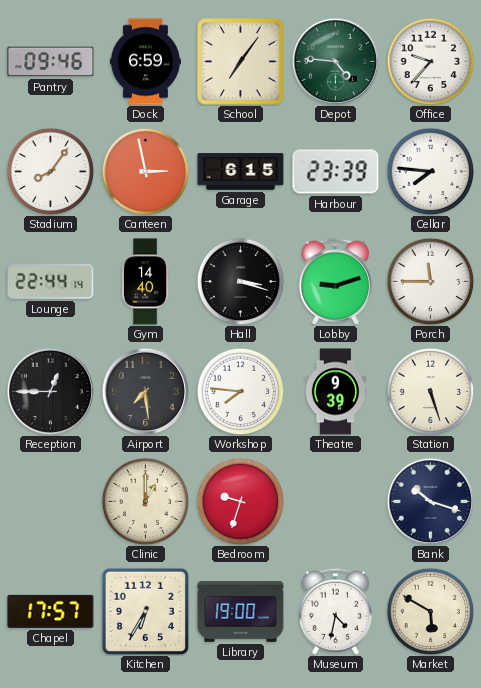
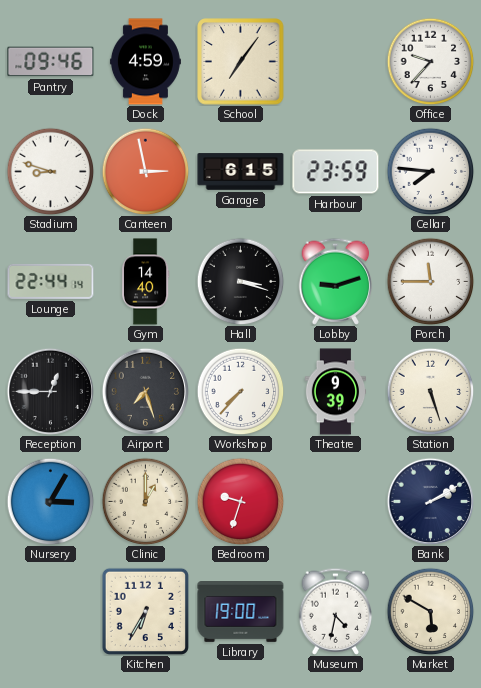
Dock: 6:59 -> 4:59
Depot: 4:46 -> none
Stadium: 8:06 -> 8:48
Harbour: 23:39 -> 23:59
Airport: 7:29 -> 7:27
Workshop: 7:46 -> 7:37
Nursery: none -> 3:05
Bank: 10:18 -> 2:10
Chapel: 17:57 -> none
